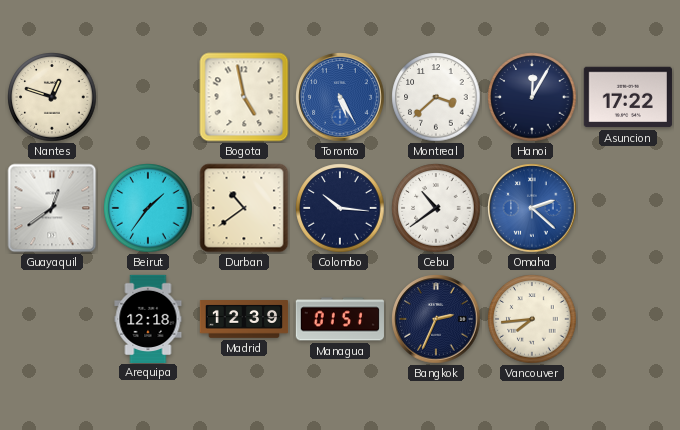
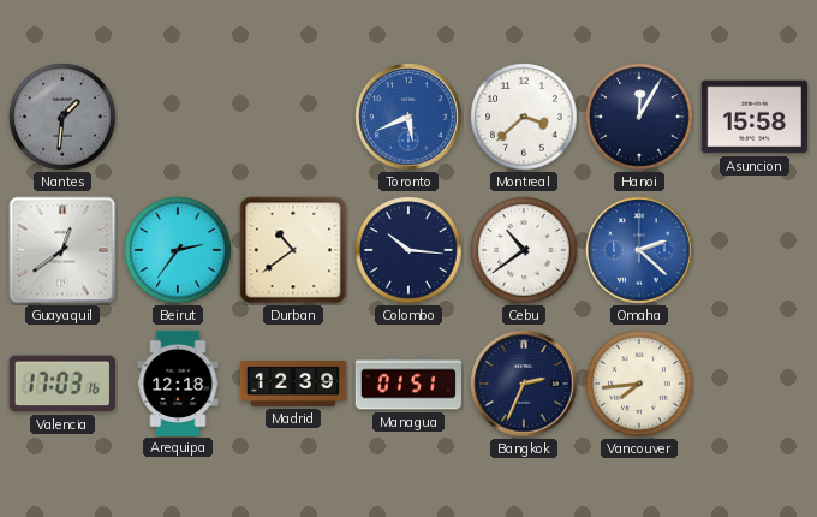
Nantes: 12:48 -> 1:31
Nantes dial: cream -> grey
Bogota: 4:58 -> none
Toronto: 5:25 -> 5:41
Asuncion: 17:22 -> 15:58
Beirut: 1:36 -> 2:36
Valencia: none -> 17:03
